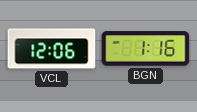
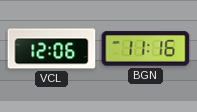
BGN: 1:16 -> 11:16
